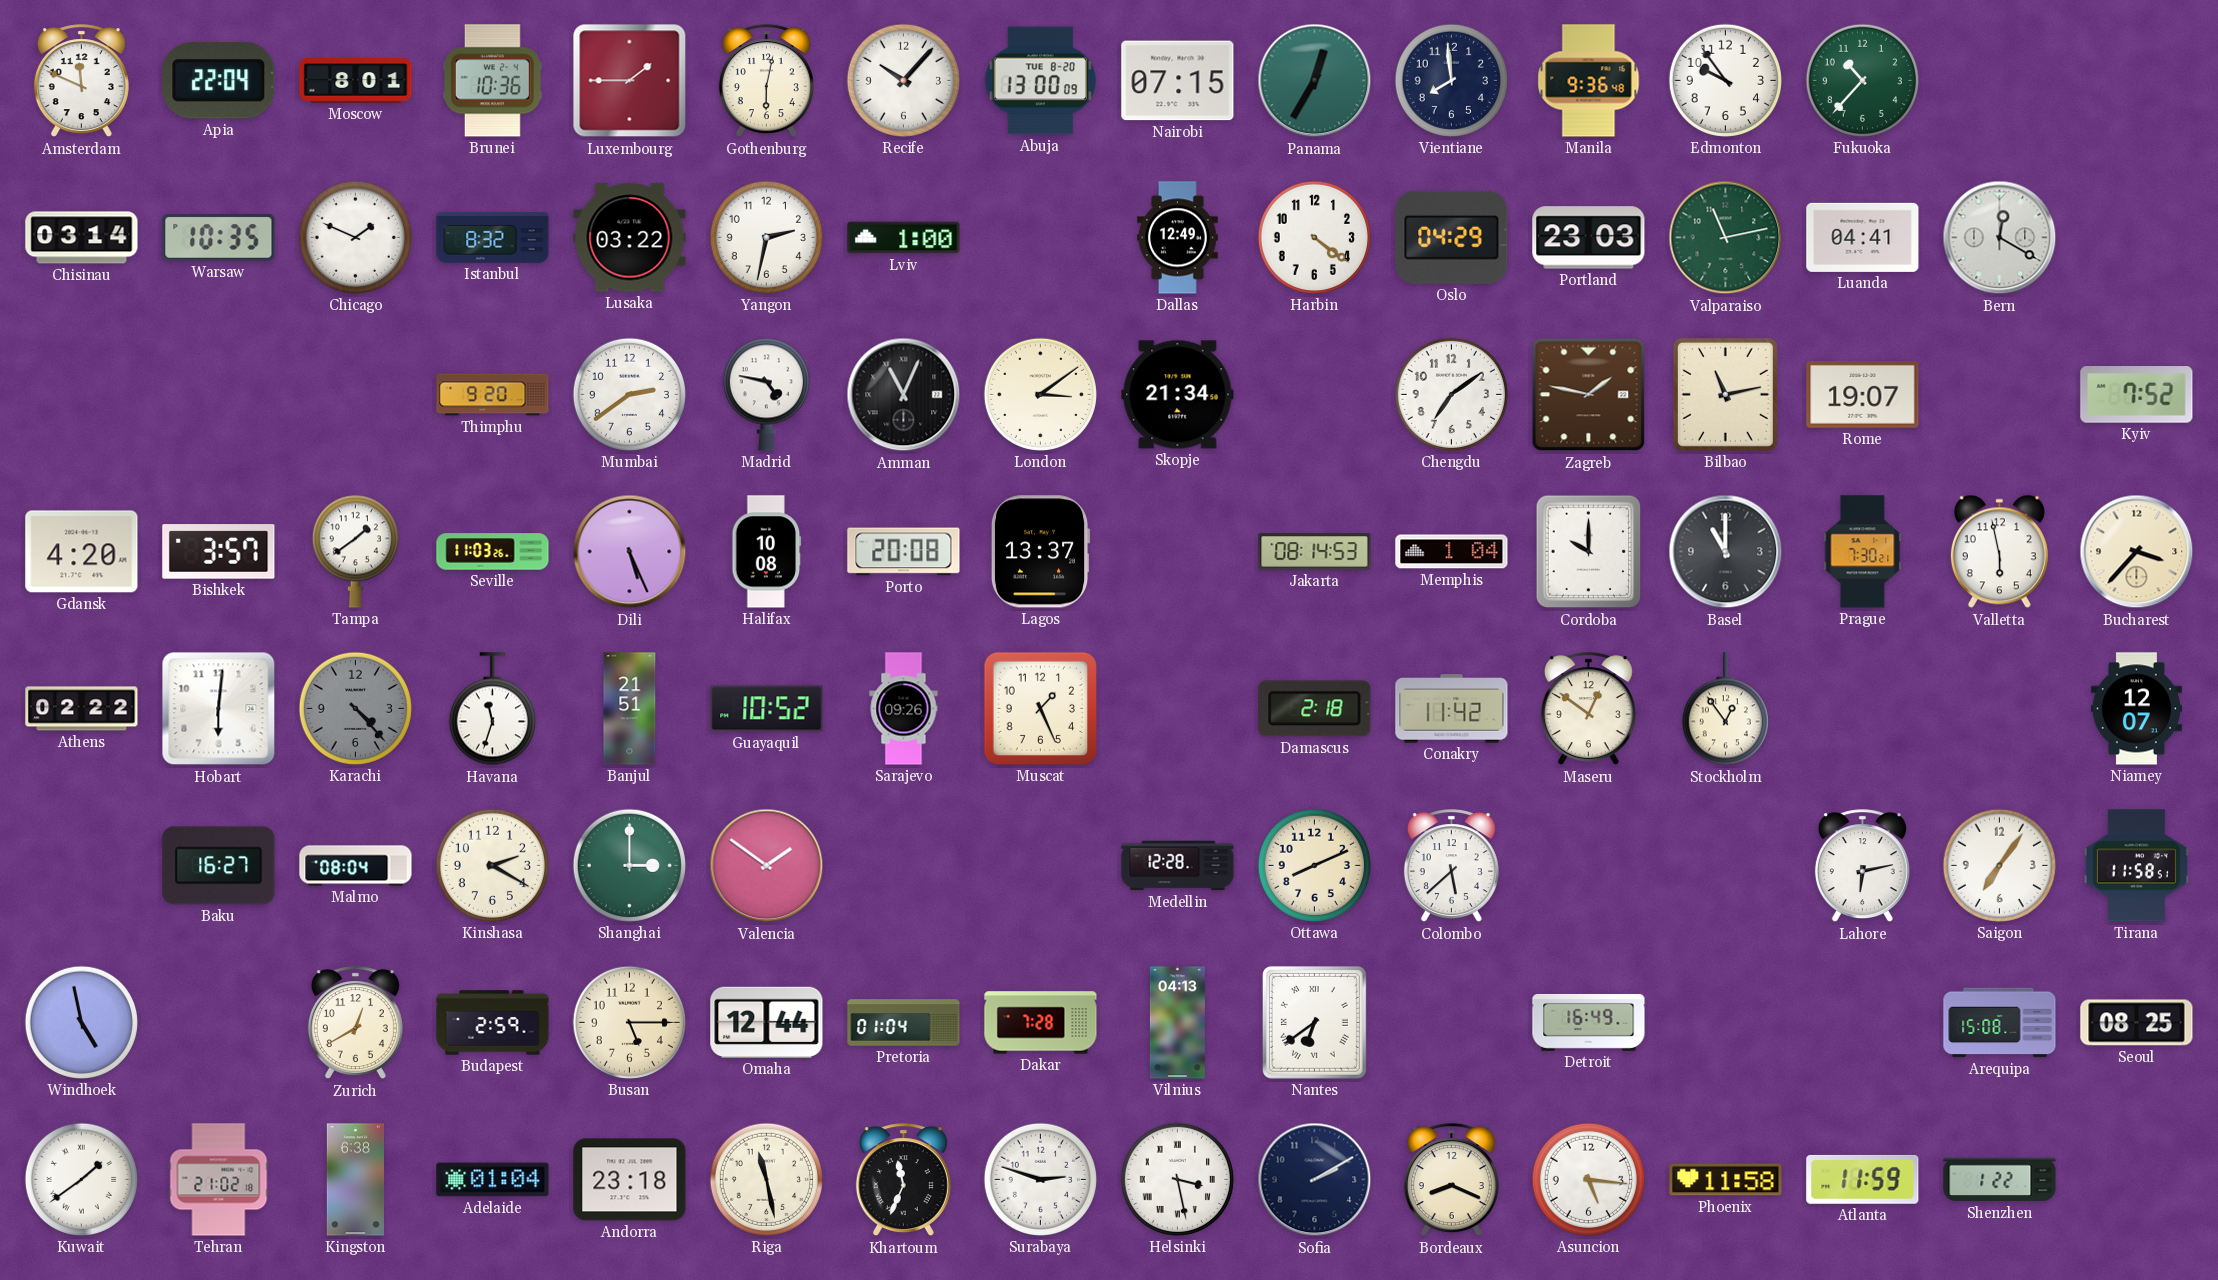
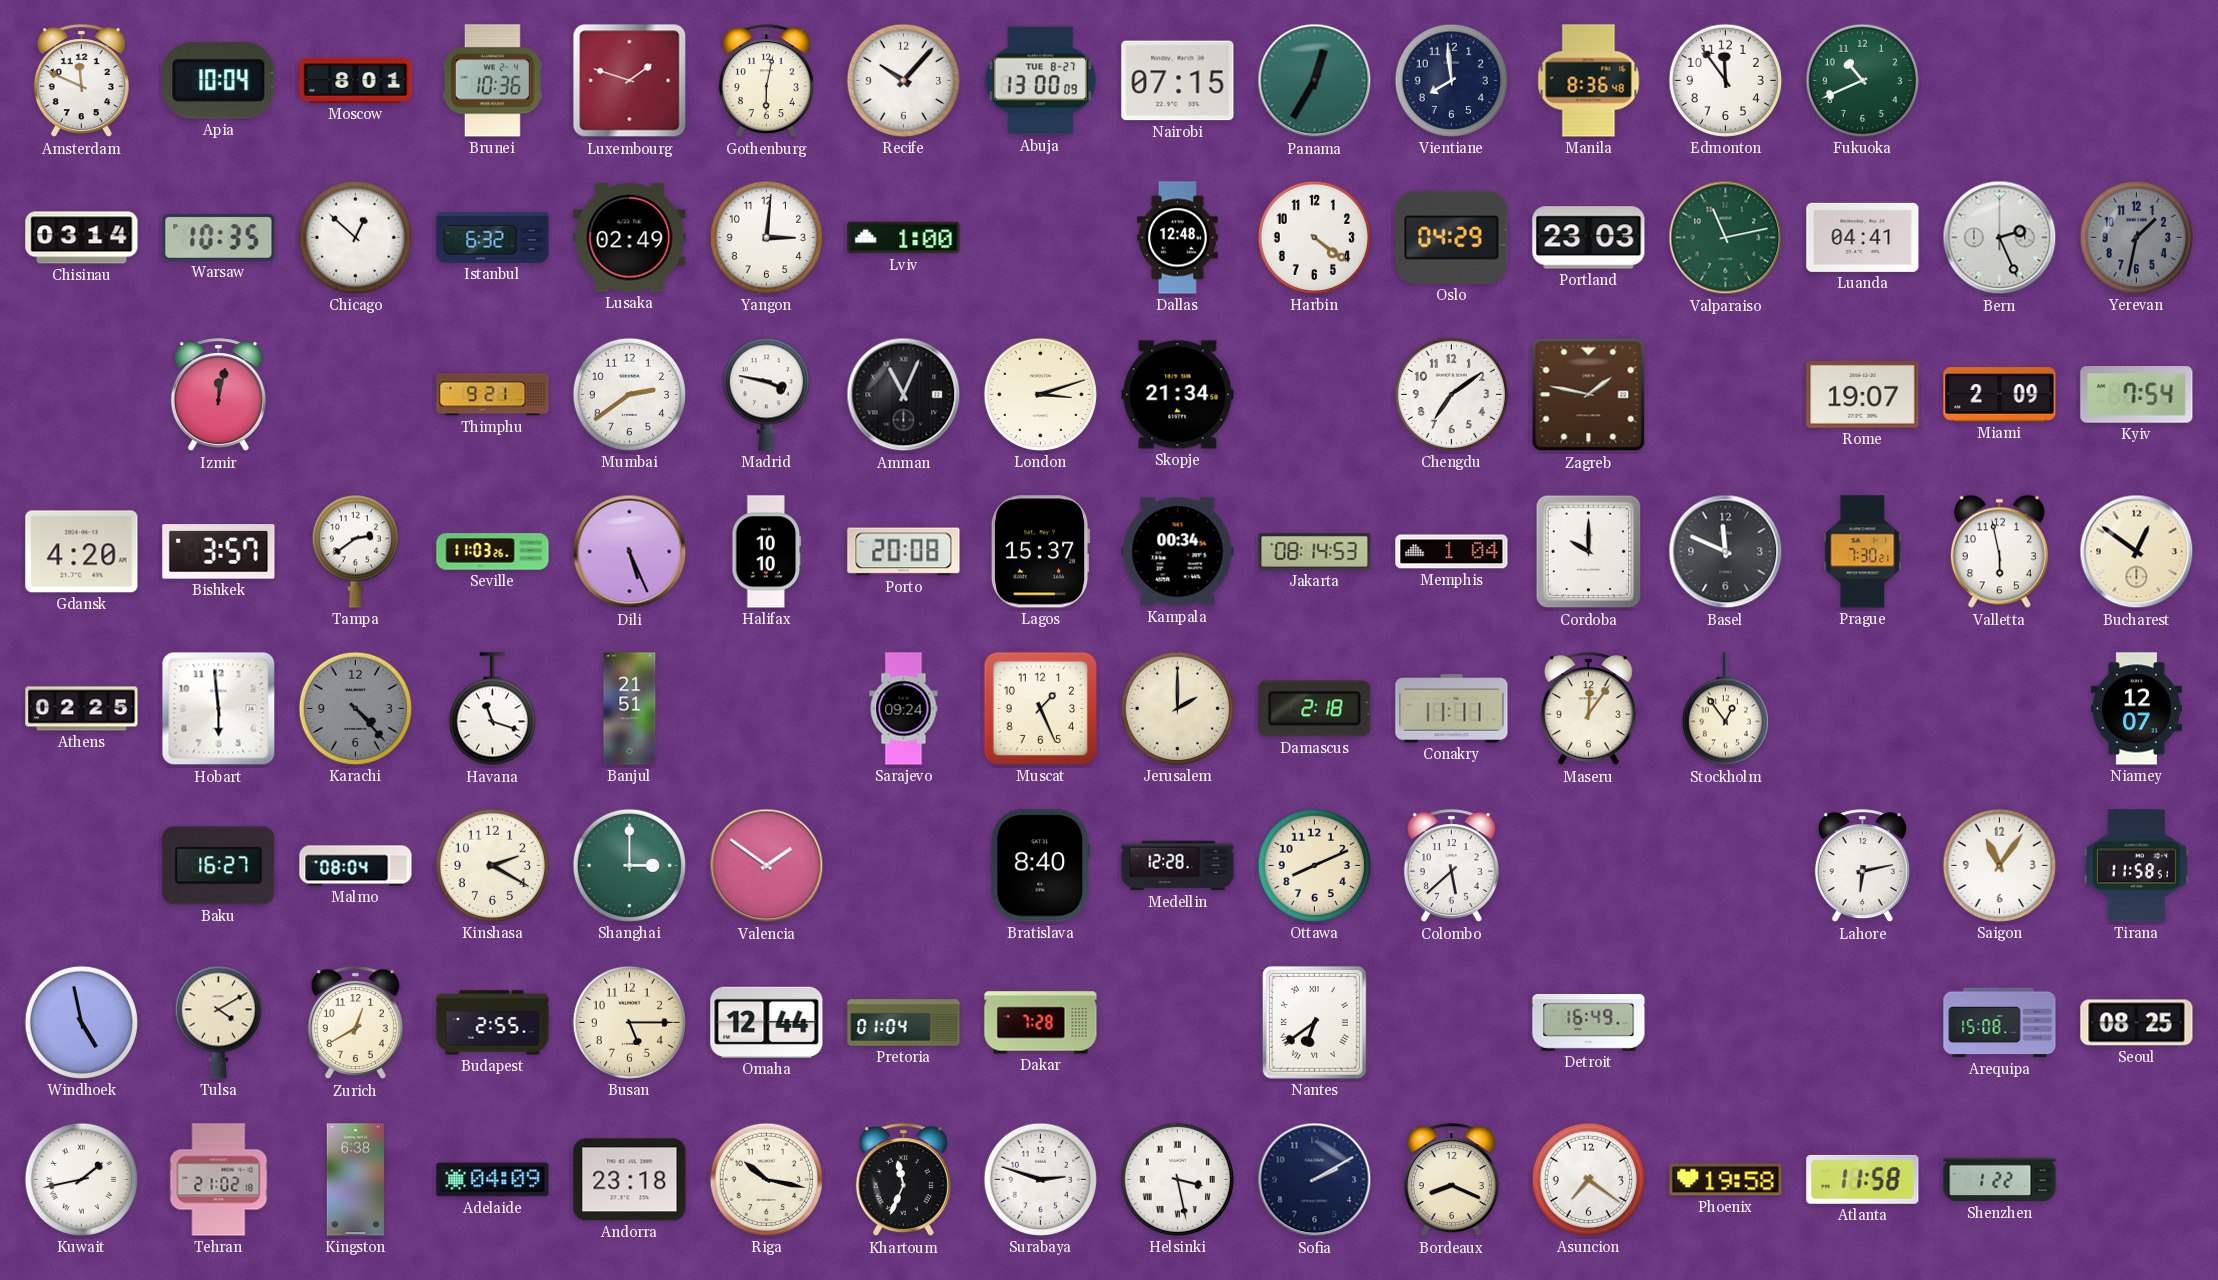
Apia: 22:04 -> 10:04
Luxembourg: 1:45 -> 1:48
Abuja date: TUE 8-20 -> TUE 8-27
Manila: 9:36 -> 8:36
Edmonton: 9:54 -> 11:54
Fukuoka: 10:37 -> 10:41
Chicago: 1:49 -> 12:52
Istanbul: 8:32 -> 6:32
Lusaka: 03:22 -> 02:49
Yangon: 2:32 -> 3:01
Dallas: 12:49 -> 12:48
Bern: 12:20 -> 2:26
Yerevan: none -> 1:32
Izmir: none -> 12:02
Thimphu: 9:20 -> 9:21
Madrid: 4:47 -> 3:47
London: 3:09 -> 3:12
Bilbao: 11:13 -> none
Miami: none -> 2:09
Kyiv: 7:52 -> 7:54
Tampa: 1:39 -> 2:39
Halifax: 10:08 -> 10:10
Lagos: 13:37 -> 15:37
Kampala: none -> 00:34
Basel: 11:00 -> 11:49
Bucharest: 3:37 -> 12:51
Athens: 02:22 -> 02:25
Hobart: 6:01 -> 5:59
Havana: 11:33 -> 11:18
Guayaquil: 10:52 -> none
Sarajevo: 09:26 -> 09:24
Jerusalem: none -> 2:00
Conakry: 11:42 -> 11:11
Maseru: 12:51 -> 12:06
Bratislava: none -> 8:40
Saigon: 7:06 -> 11:06
Tulsa: none -> 4:10
Budapest: 2:59 -> 2:55
Vilnius: 04:13 -> none
Kuwait: 1:39 -> 1:43
Adelaide: 01:04 -> 04:09
Riga: 11:28 -> 10:17
Asuncion: 5:16 -> 7:21
Phoenix: 11:58 -> 19:58
Atlanta: 11:59 -> 11:58
